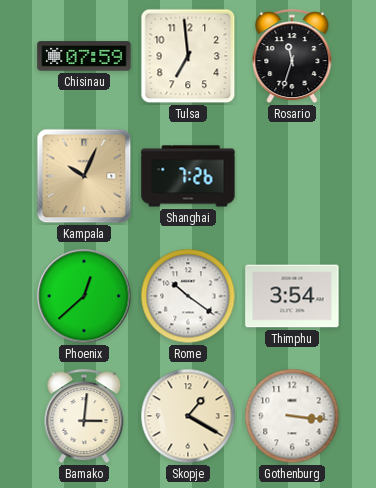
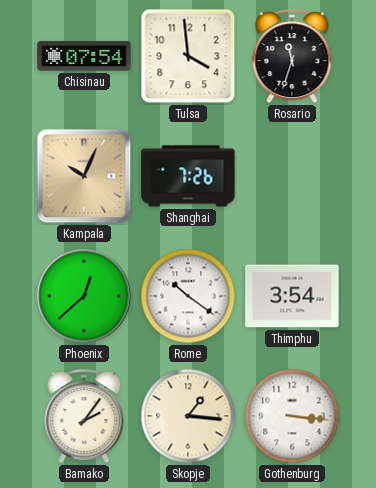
Chisinau: 07:59 -> 07:54
Tulsa: 6:59 -> 3:59
Bamako: 3:01 -> 2:06
Skopje: 1:20 -> 1:16
